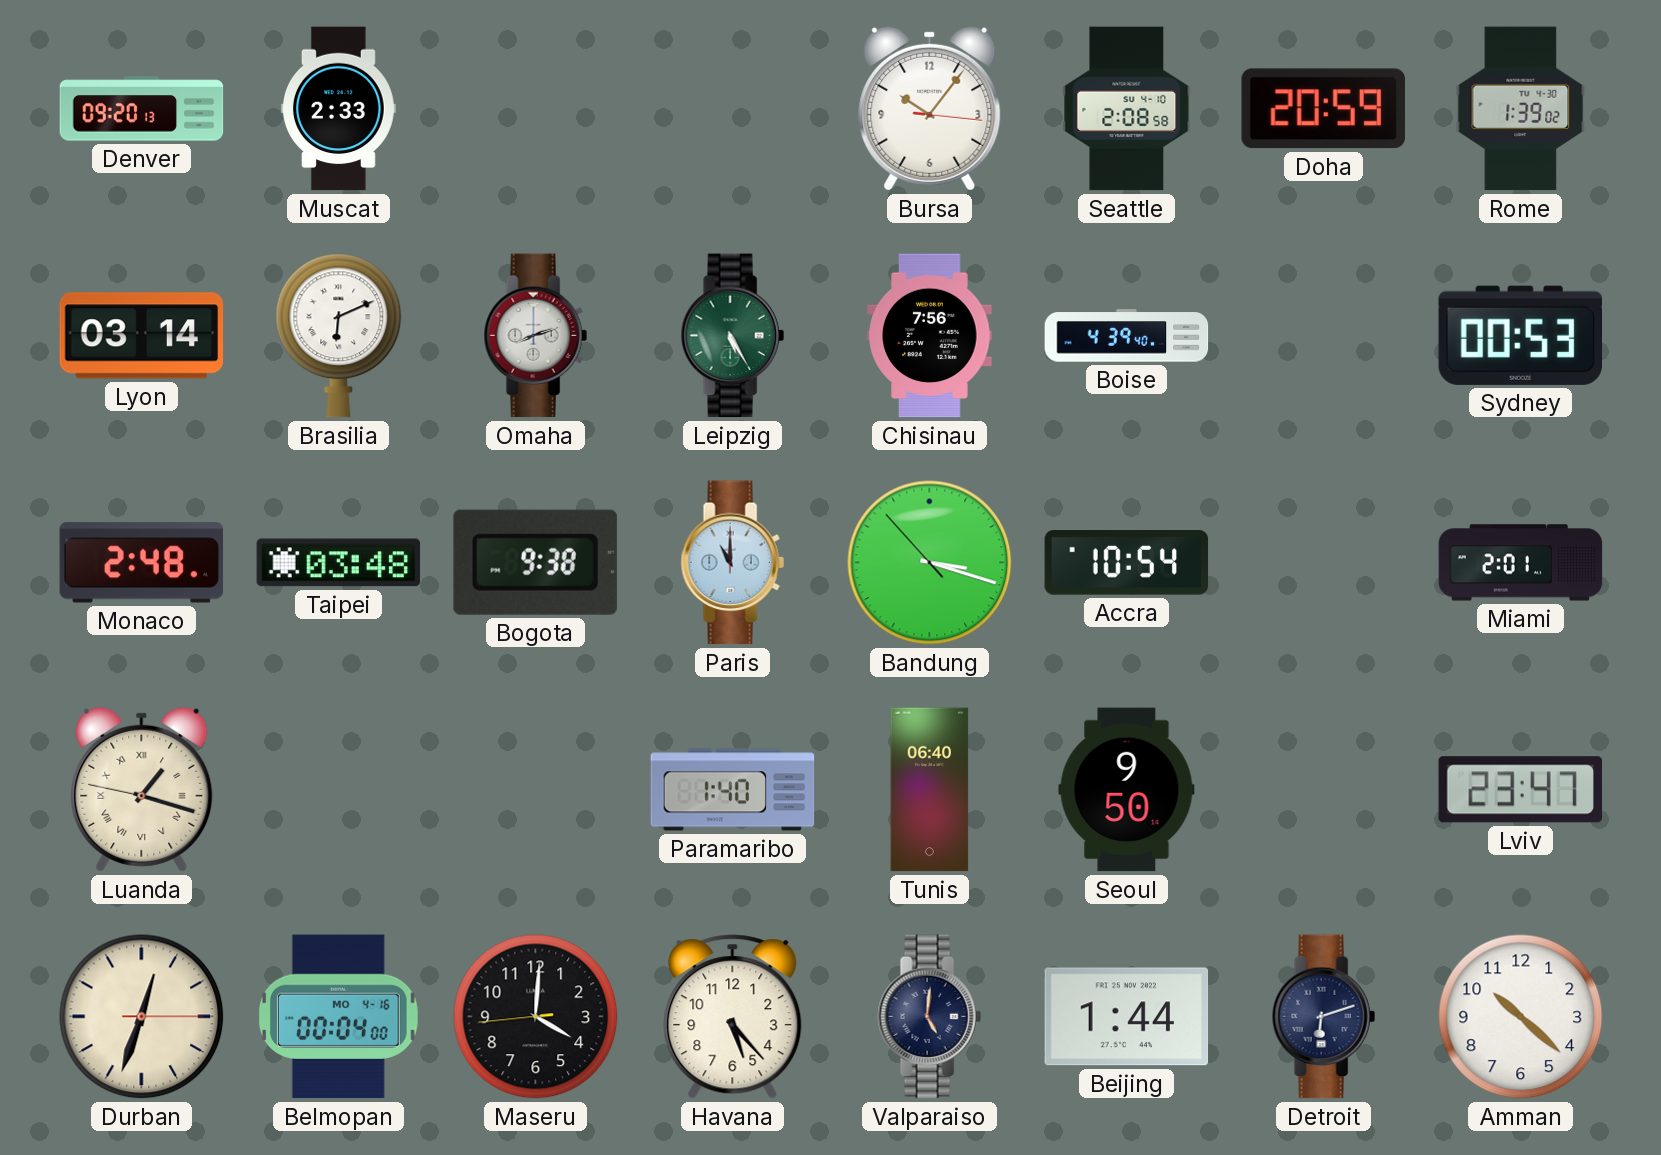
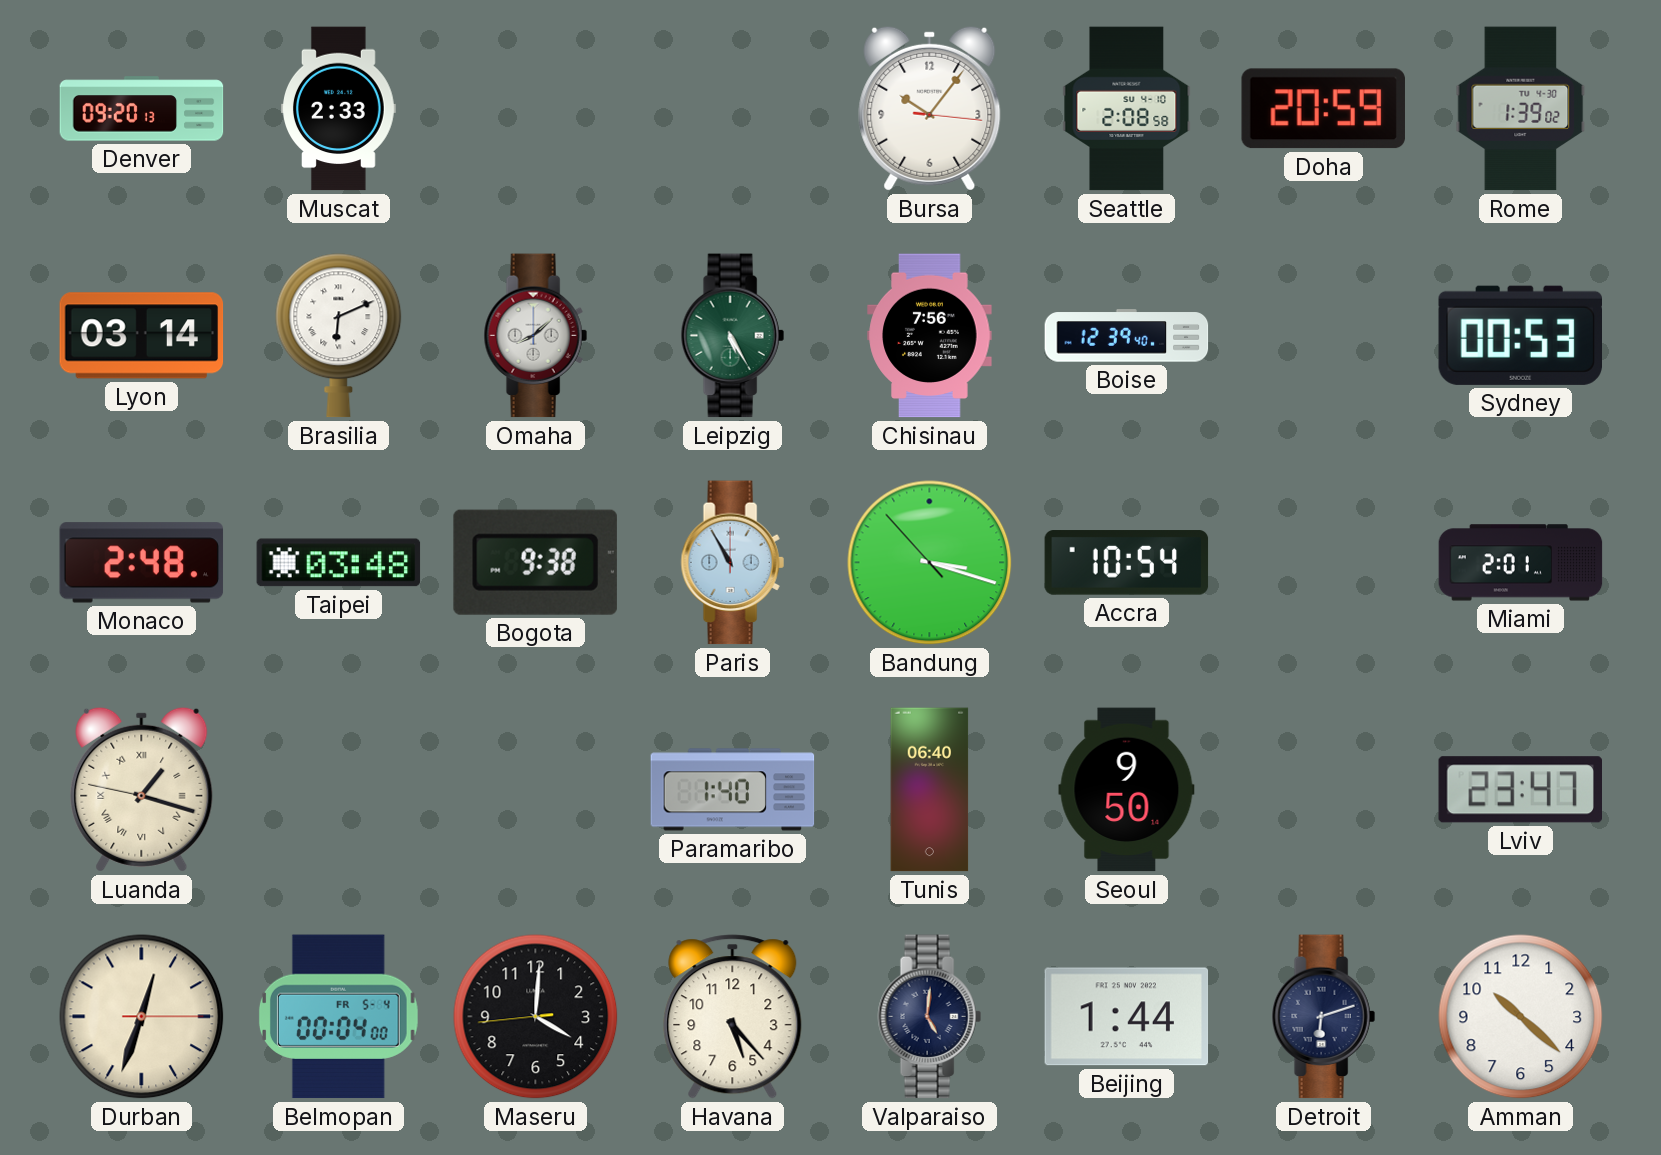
Omaha: 8:12 -> 8:08
Boise: 4:39 -> 12:39
Paris: 11:00 -> 10:55
Belmopan date: MO 4-16 -> FR 5-4
